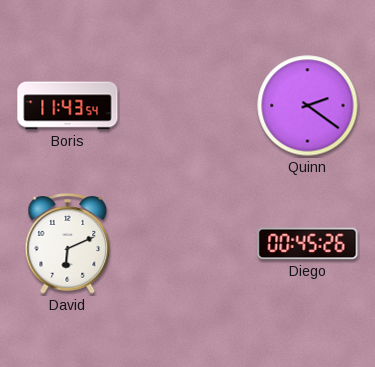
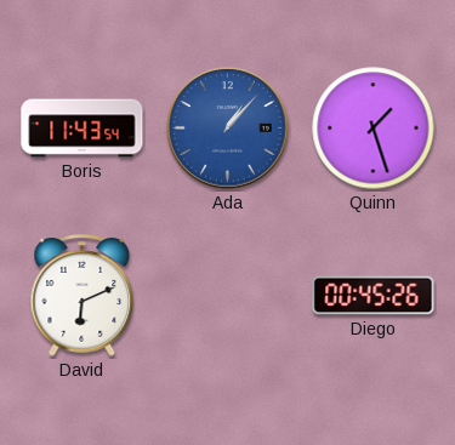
Ada: none -> 1:07
Quinn: 2:21 -> 1:27
